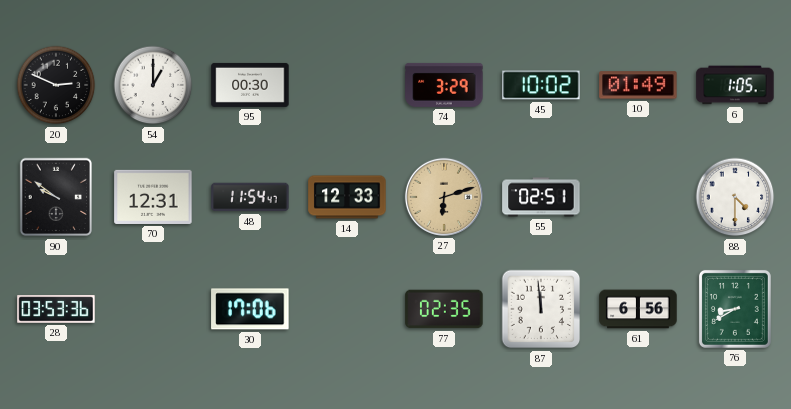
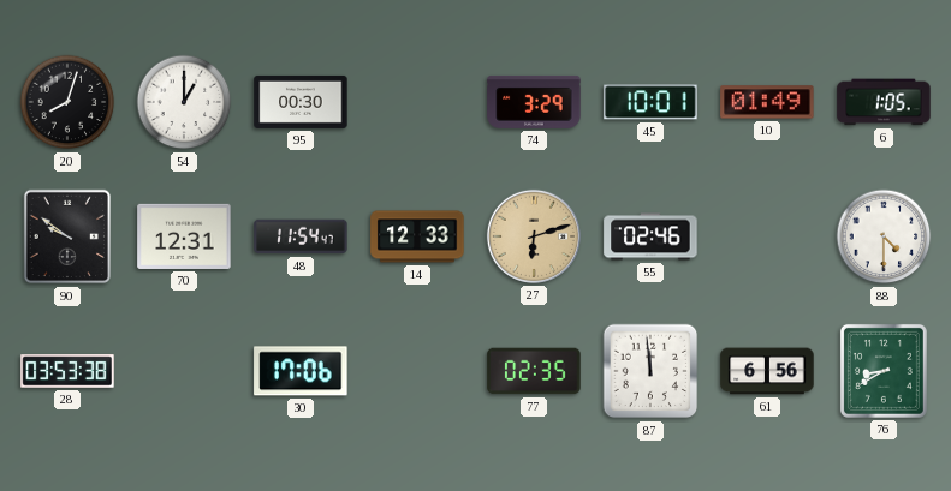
20: 2:49 -> 8:03
45: 10:02 -> 10:01
55: 02:51 -> 02:46
28: 03:53:36 -> 03:53:38
